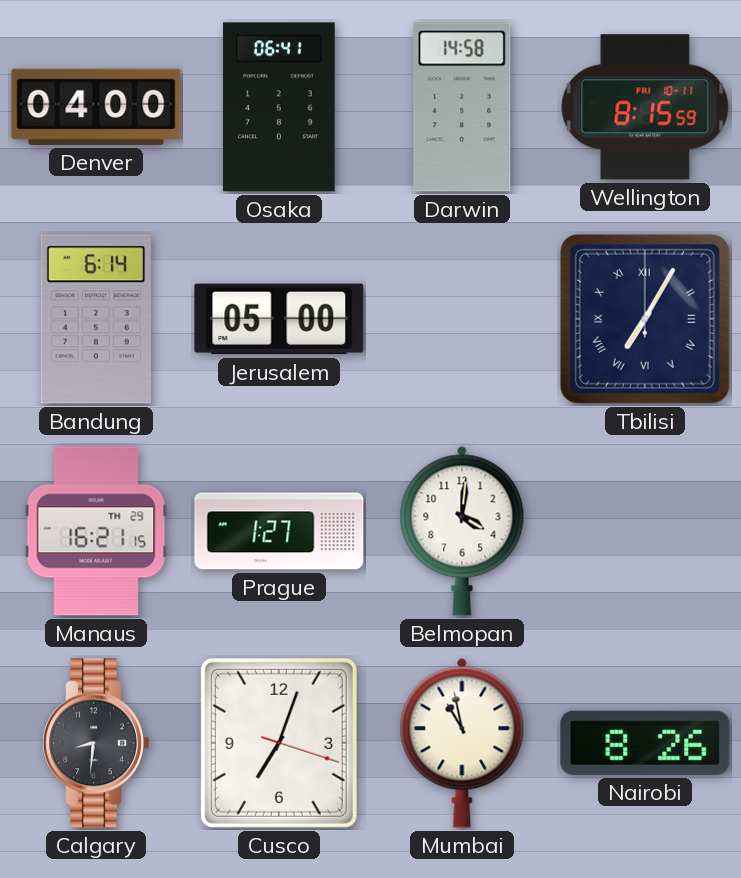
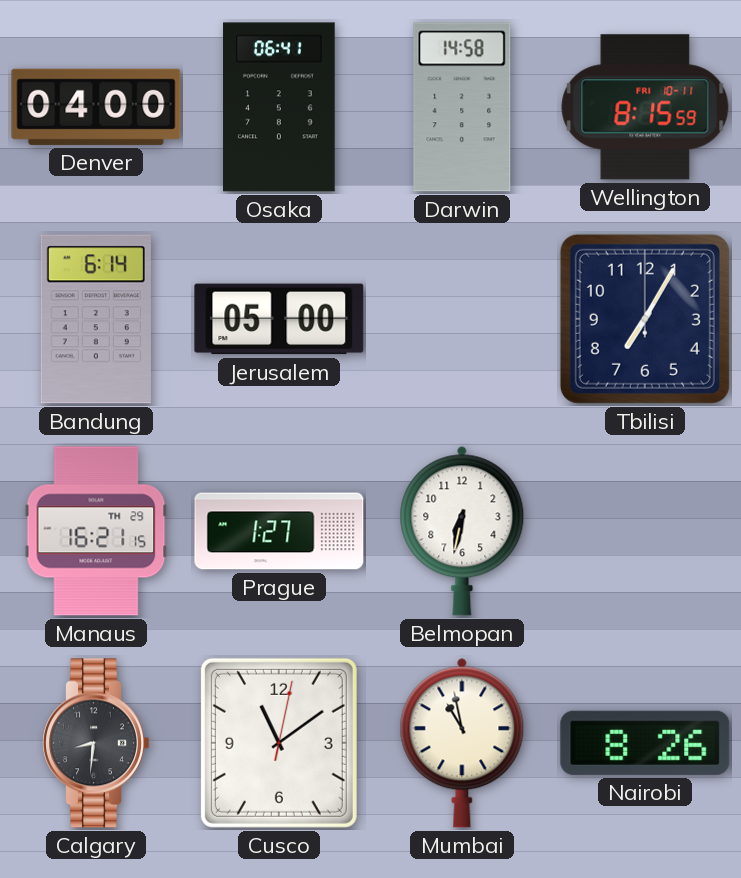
Tbilisi numerals: Roman -> Arabic
Belmopan: 4:01 -> 6:32
Cusco: 7:03 -> 11:09
